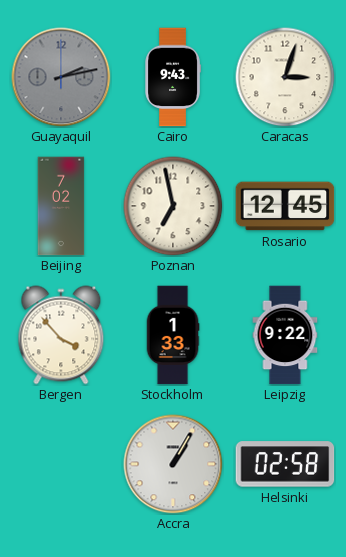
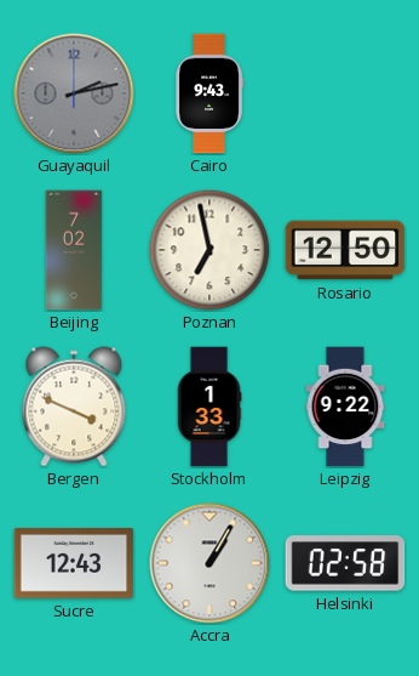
Caracas: 3:03 -> none
Rosario: 12:45 -> 12:50
Bergen: 3:53 -> 3:49
Sucre: none -> 12:43
